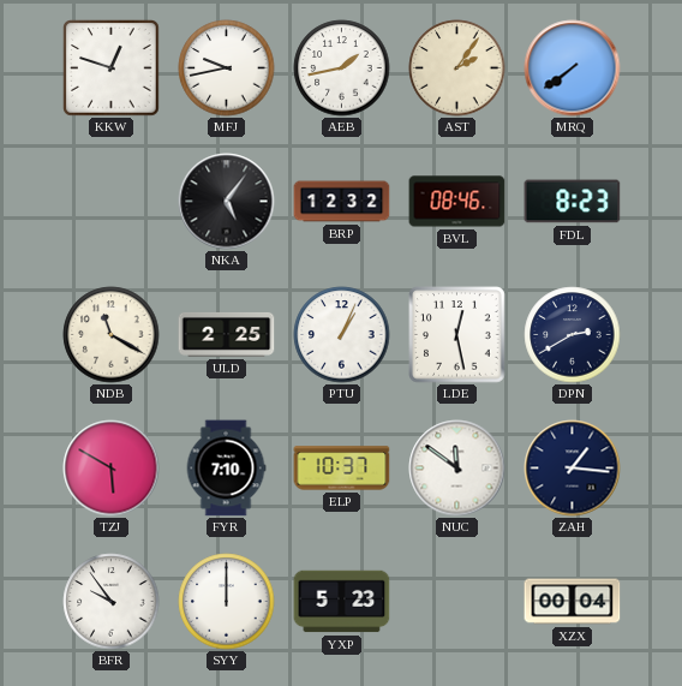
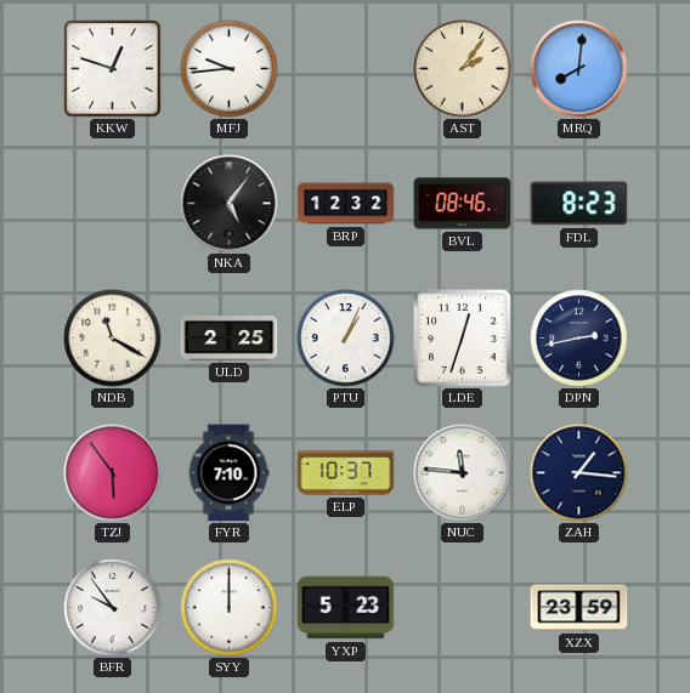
MFJ: 9:43 -> 9:44
AEB: 1:43 -> none
MRQ: 7:39 -> 8:01
LDE: 12:28 -> 12:33
DPN: 2:40 -> 2:43
TZJ: 5:50 -> 5:54
NUC: 11:51 -> 11:46
XZX: 00:04 -> 23:59
